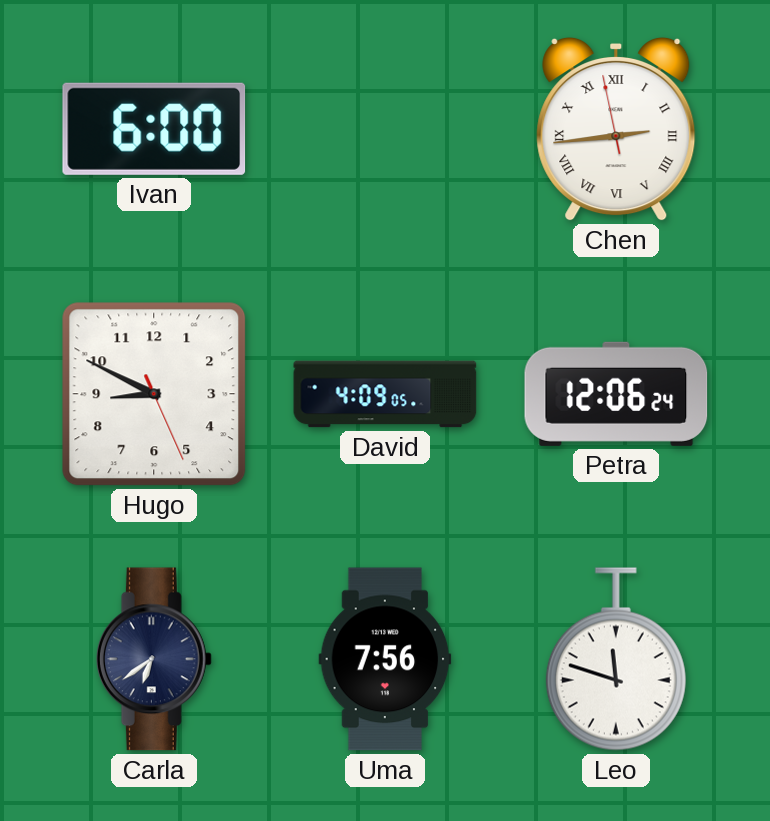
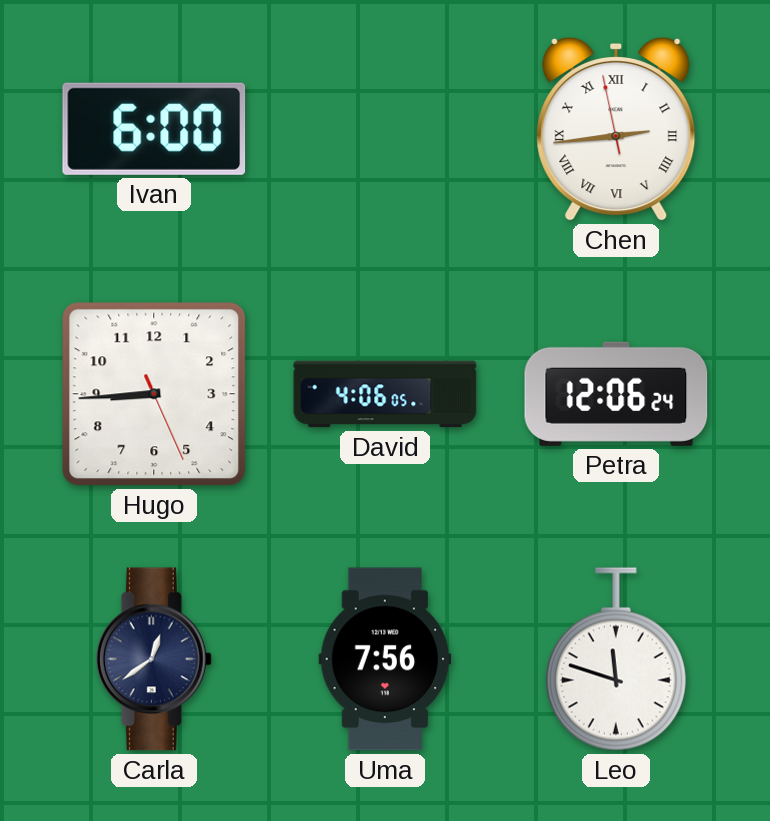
Hugo: 8:49 -> 8:44
David: 4:09 -> 4:06
Carla: 6:39 -> 12:39
